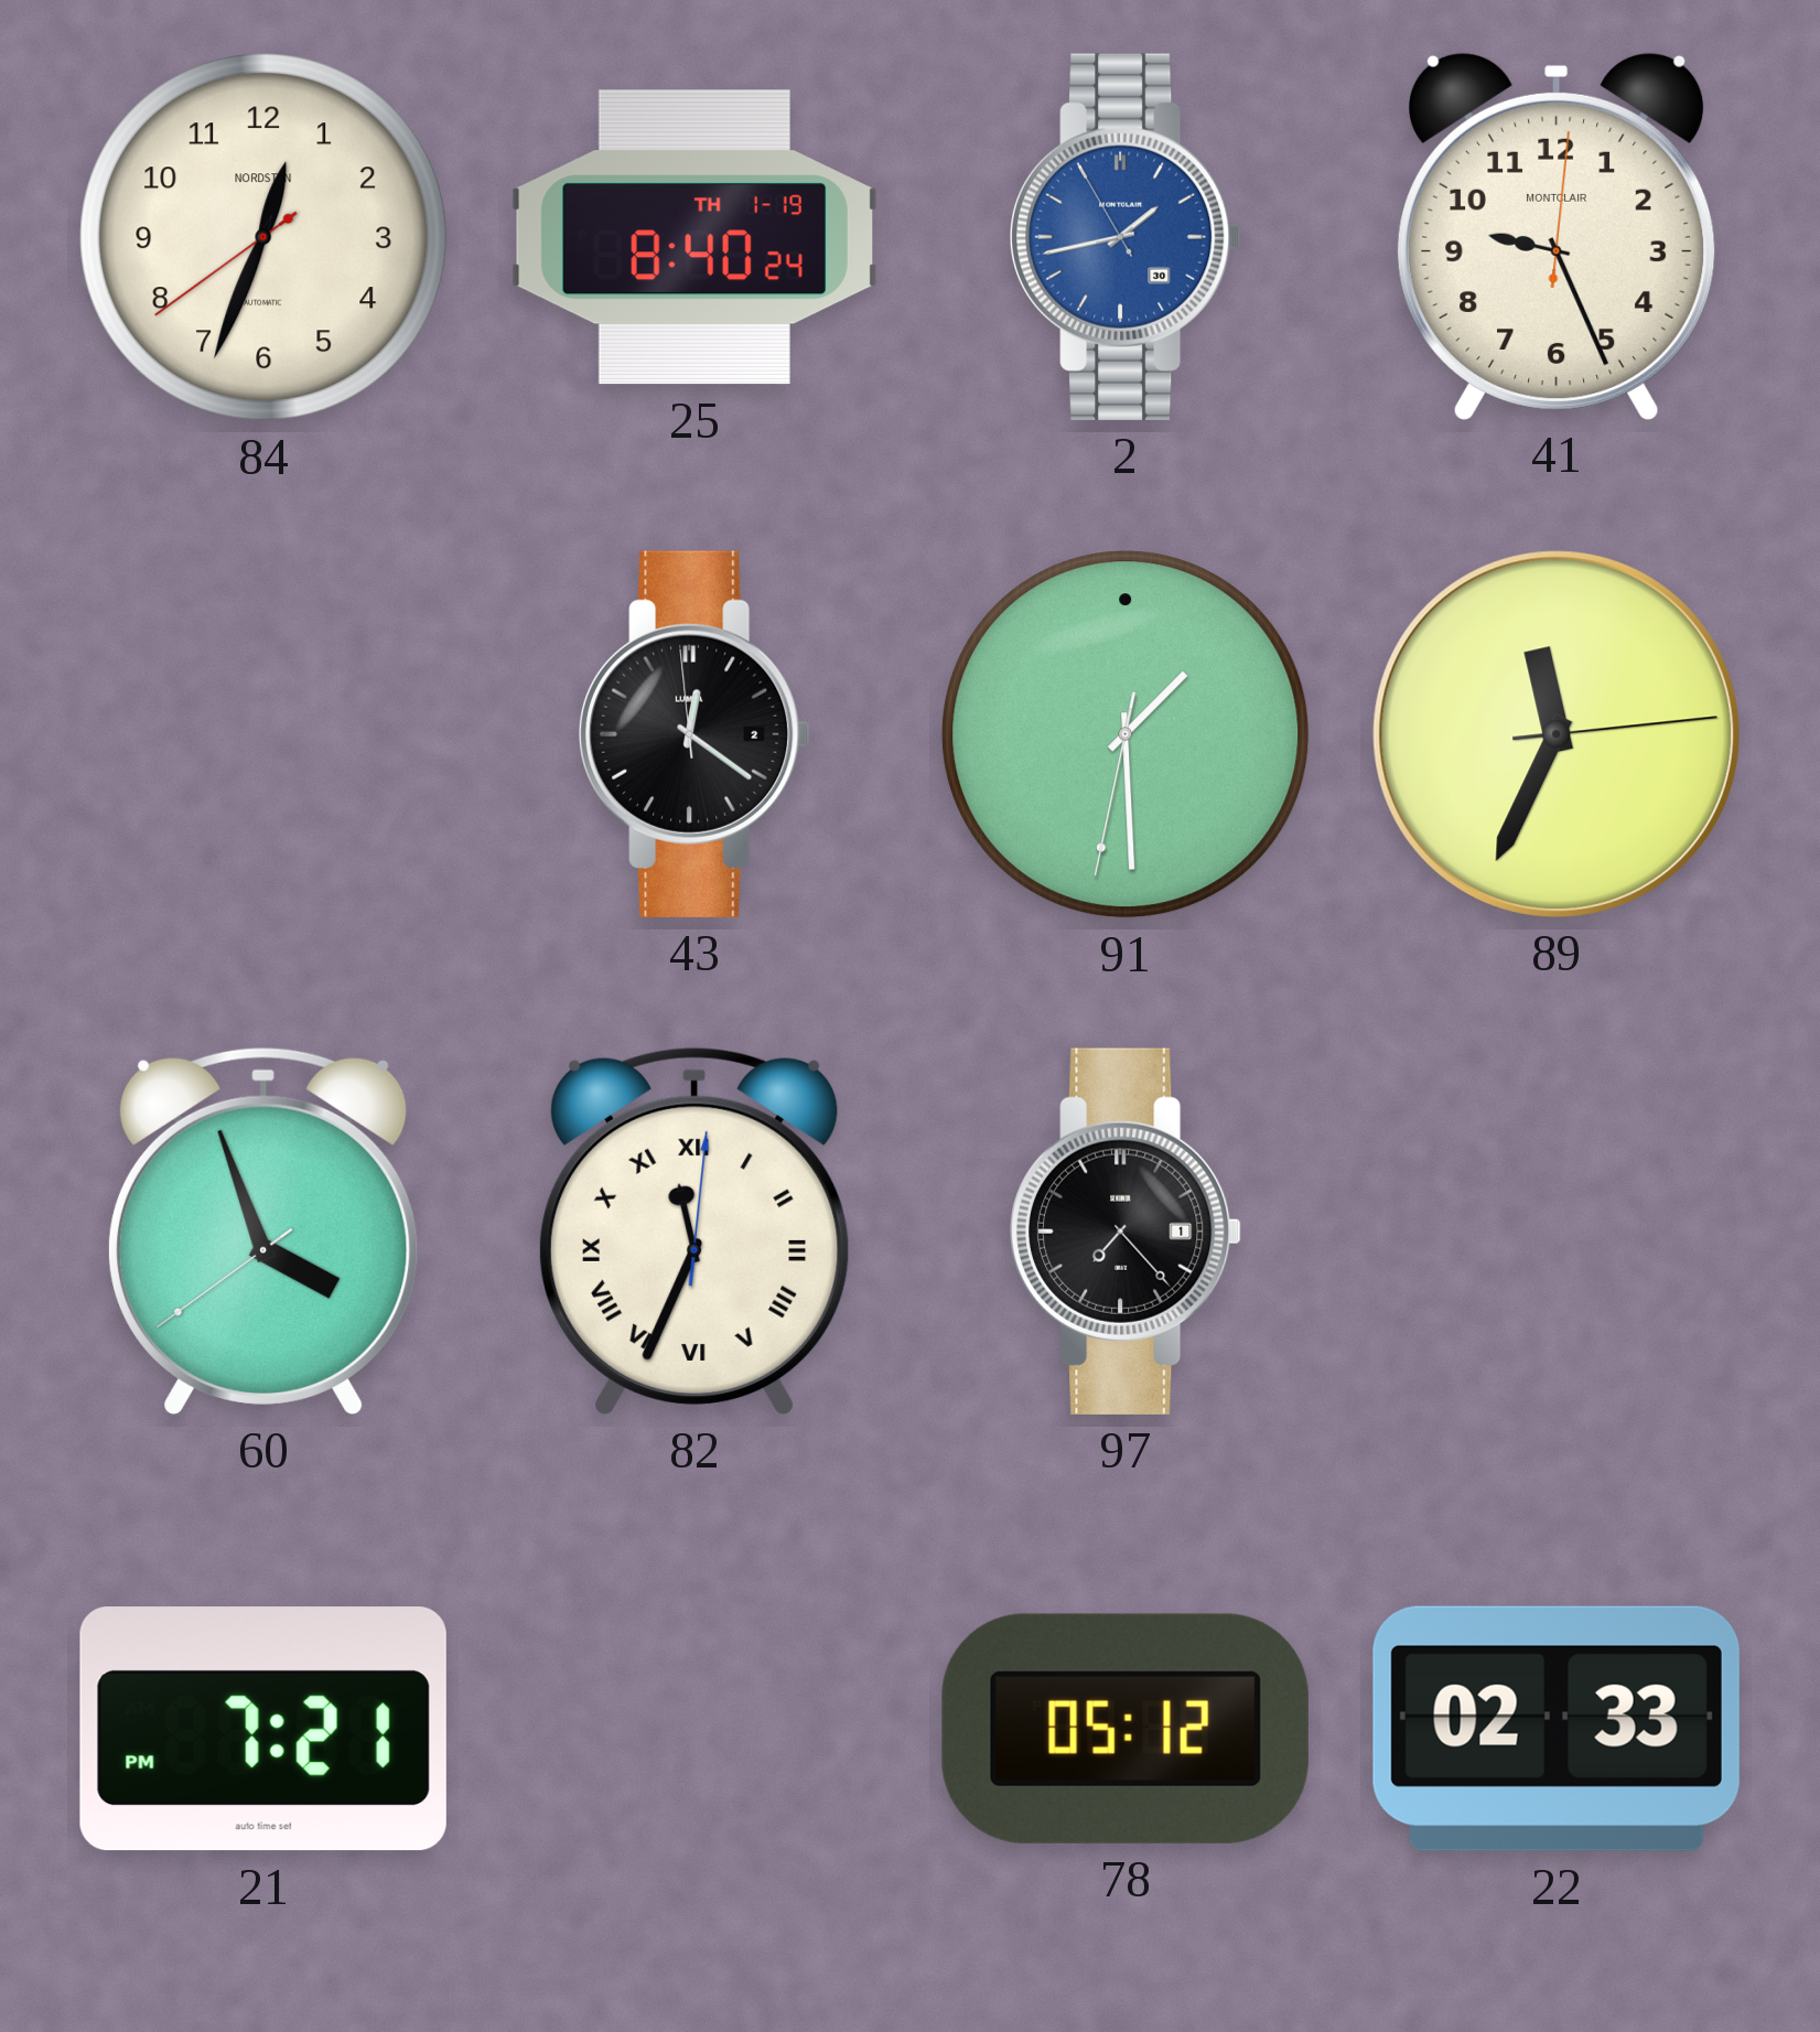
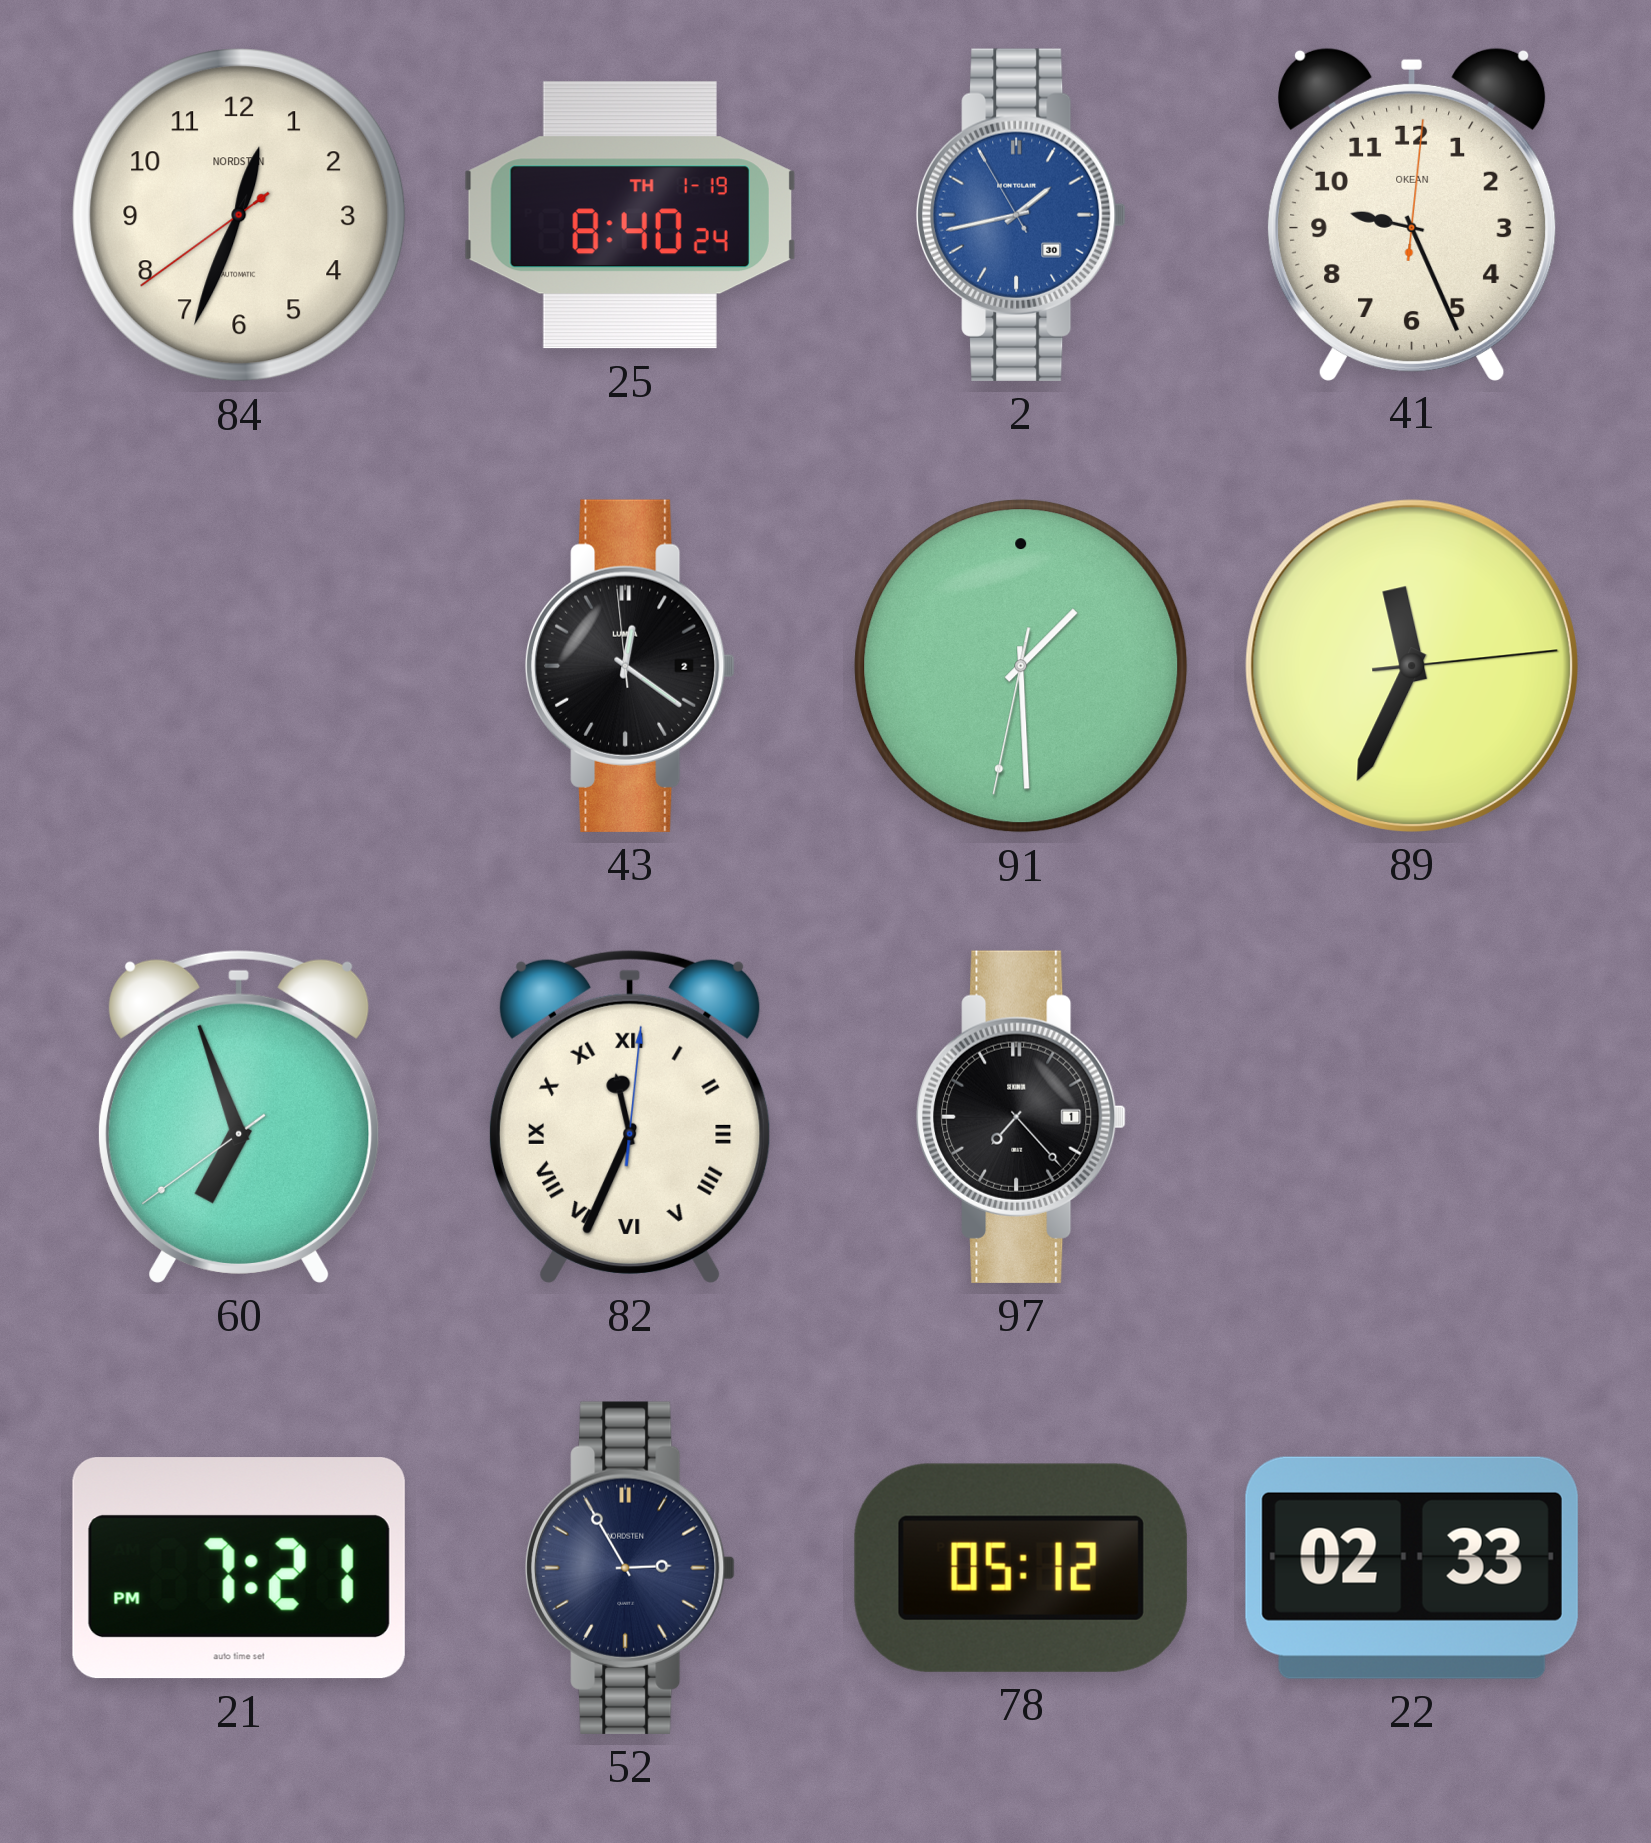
41 brand: MONTCLAIR -> OKEAN
60: 3:56 -> 6:56
52: none -> 2:55
